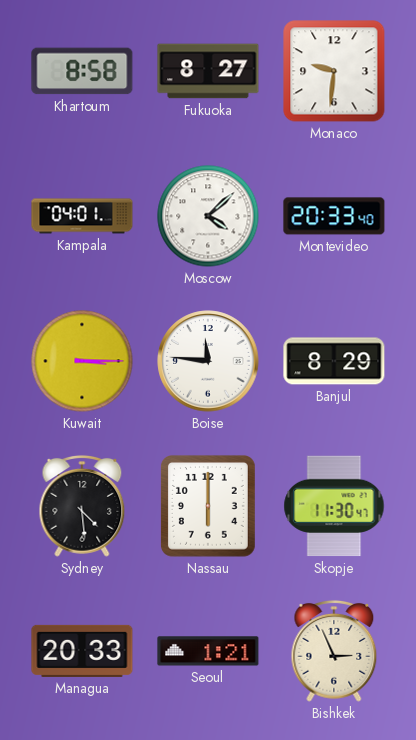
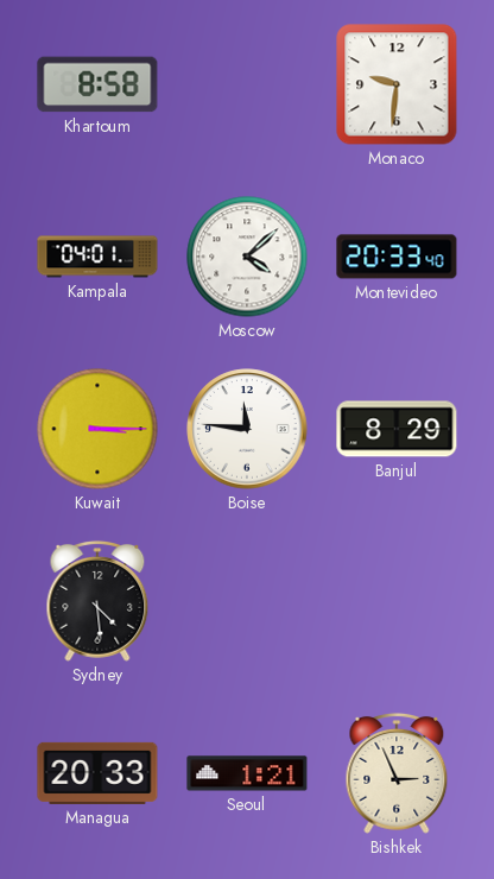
Fukuoka: 8:27 -> none
Nassau: 6:00 -> none
Skopje: 11:30 -> none
